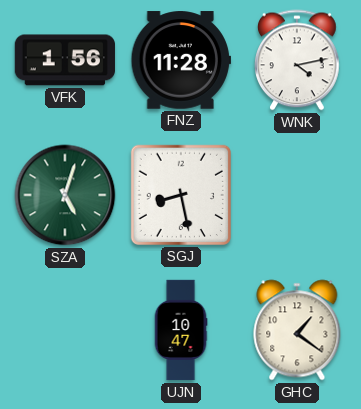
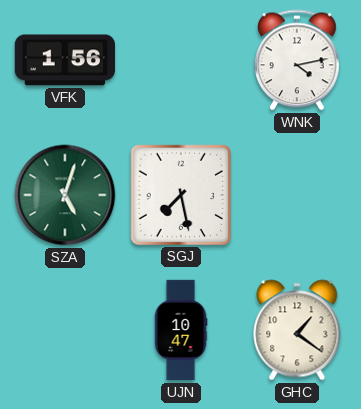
FNZ: 11:28 -> none
SGJ: 8:28 -> 7:28
